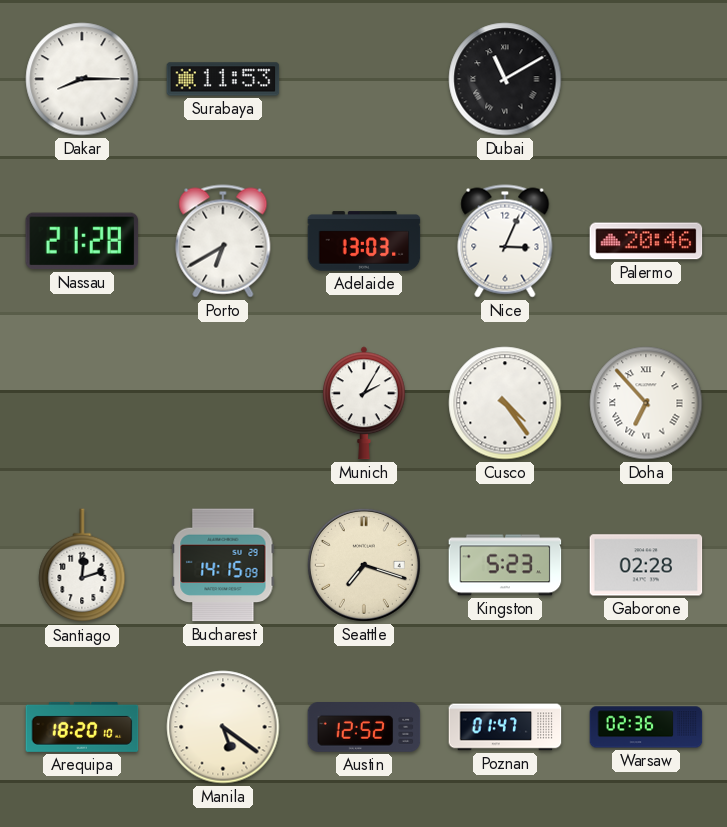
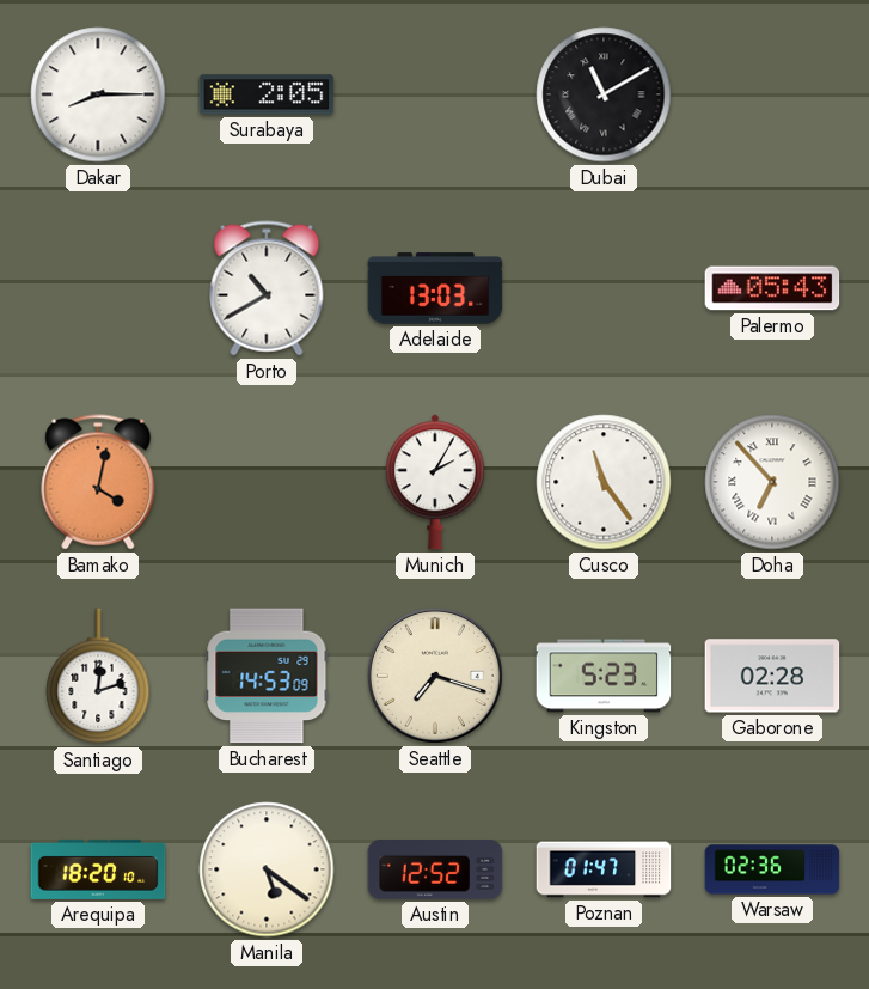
Surabaya: 11:53 -> 2:05
Nassau: 21:28 -> none
Porto: 6:40 -> 10:40
Nice: 3:04 -> none
Palermo: 20:46 -> 05:43
Bamako: none -> 4:02
Cusco: 4:24 -> 11:24
Bucharest: 14:15 -> 14:53
